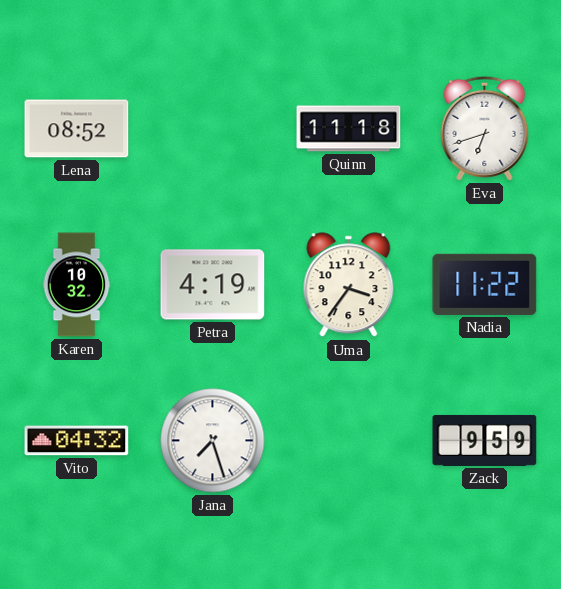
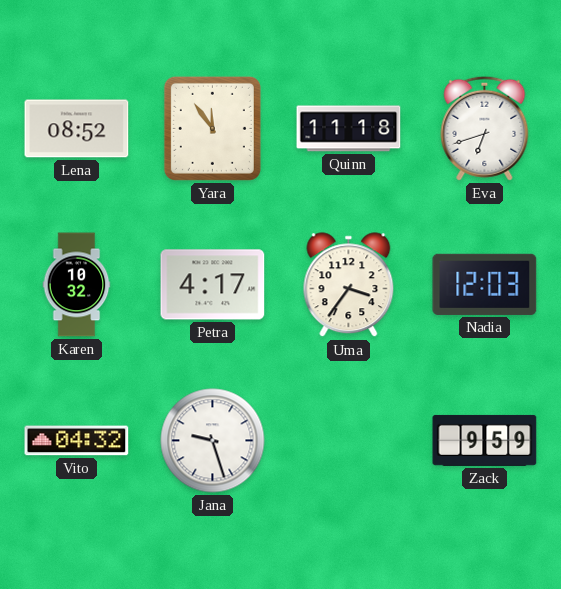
Yara: none -> 11:54
Petra: 4:19 -> 4:17
Nadia: 11:22 -> 12:03
Jana: 7:27 -> 9:27
